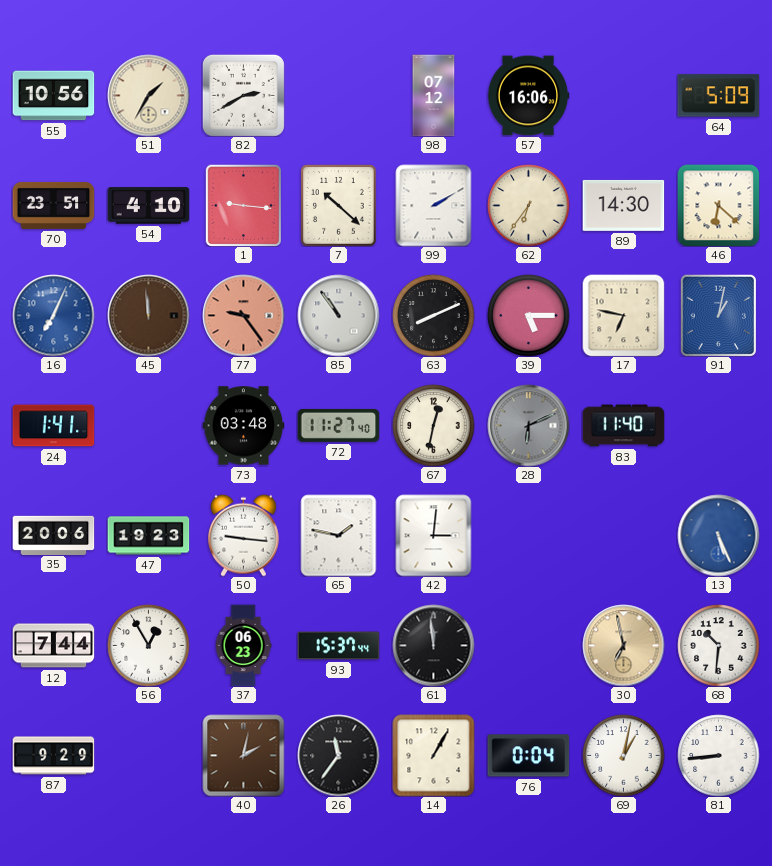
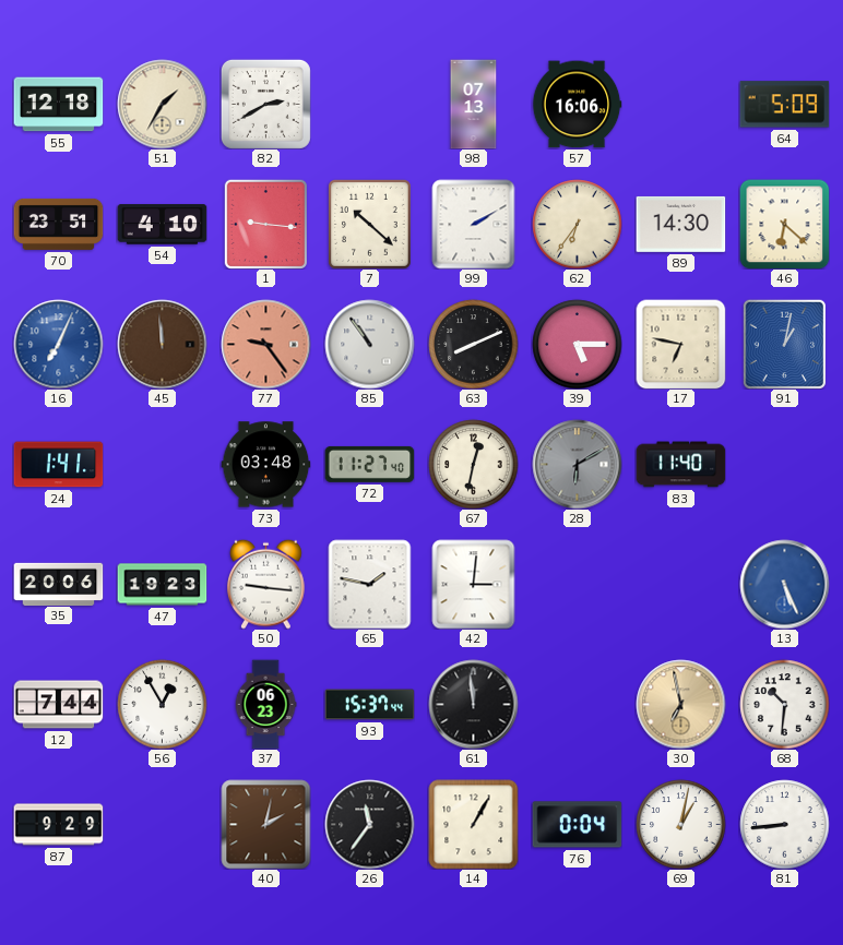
55: 10:56 -> 12:18
98: 07:12 -> 07:13
28: 6:11 -> 6:10
